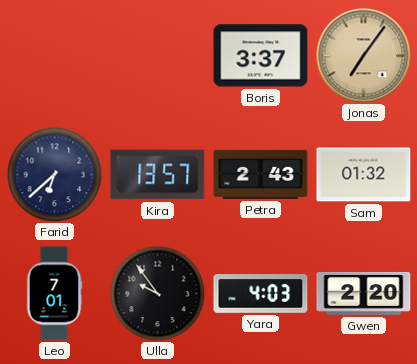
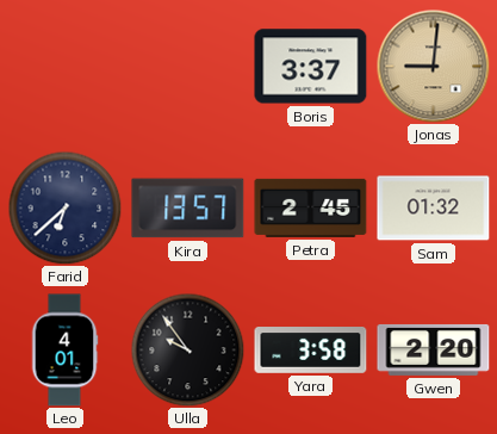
Jonas: 7:06 -> 9:01
Petra: 2:43 -> 2:45
Leo: 7:01 -> 4:01
Yara: 4:03 -> 3:58
